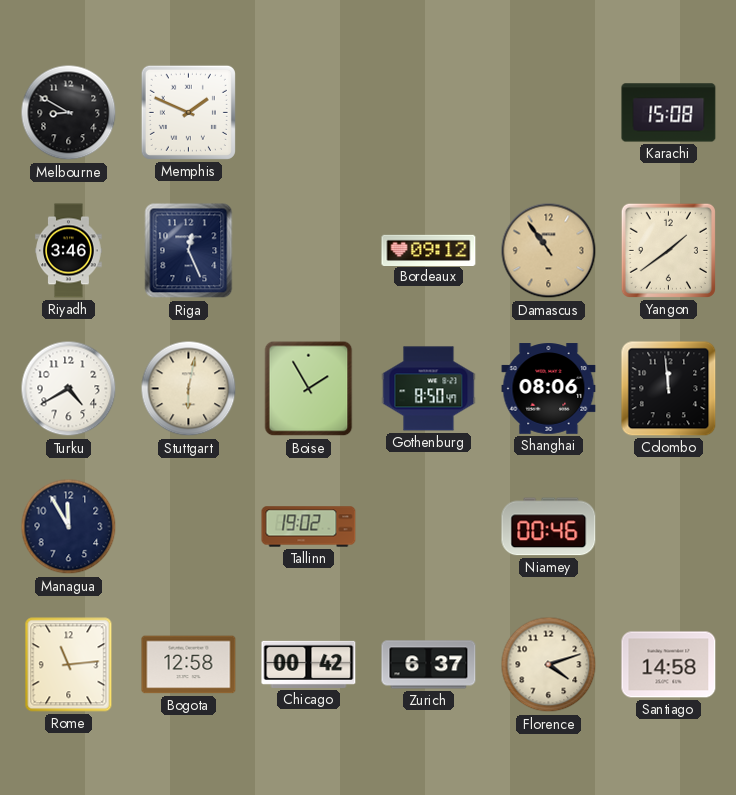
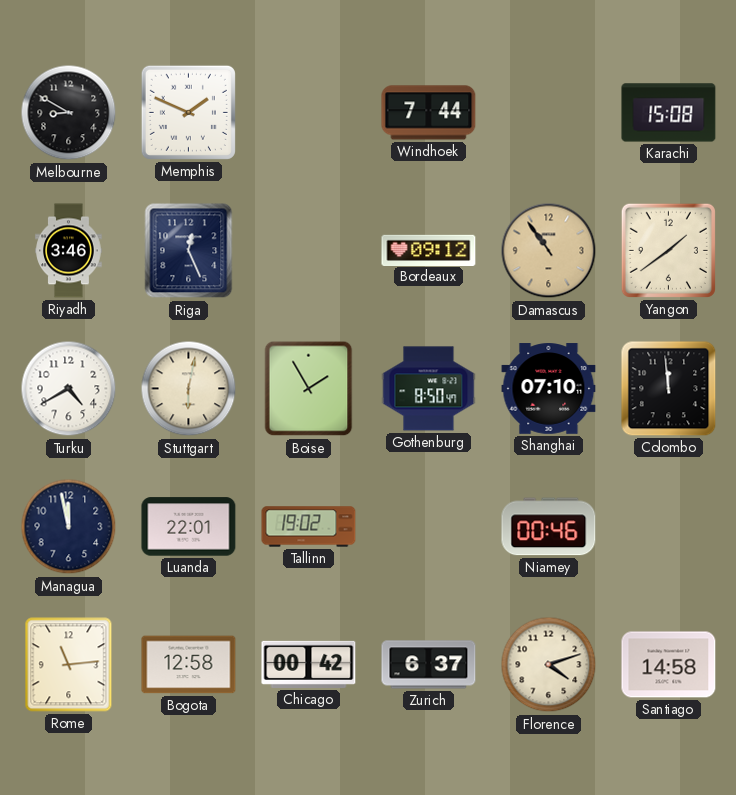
Windhoek: none -> 7:44
Shanghai: 08:06 -> 07:10
Managua: 11:55 -> 11:58
Luanda: none -> 22:01
